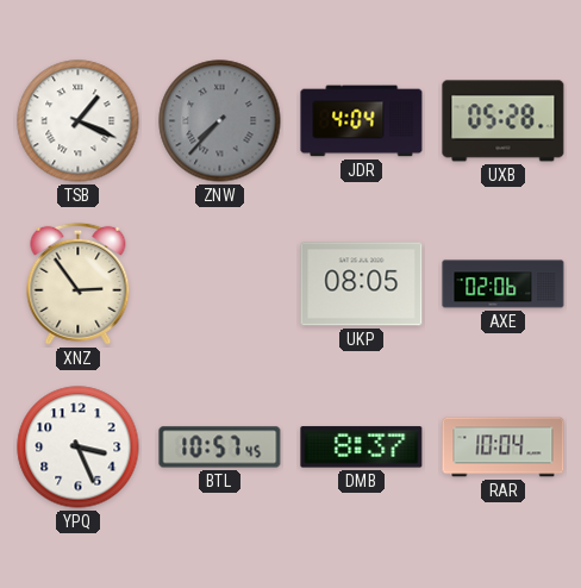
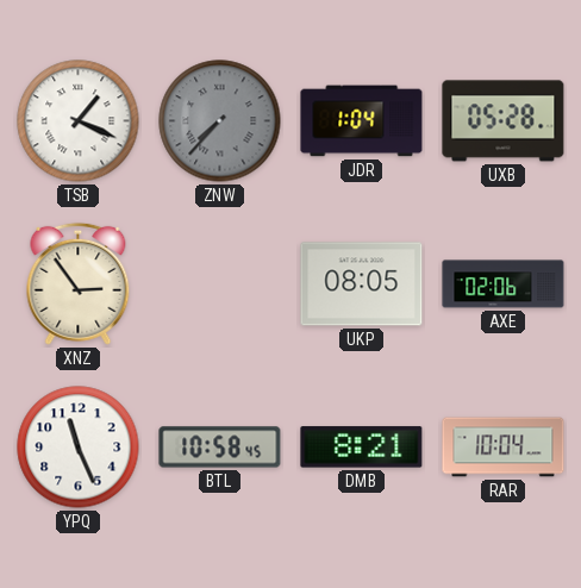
JDR: 4:04 -> 1:04
YPQ: 3:26 -> 11:26
BTL: 10:57 -> 10:58
DMB: 8:37 -> 8:21
